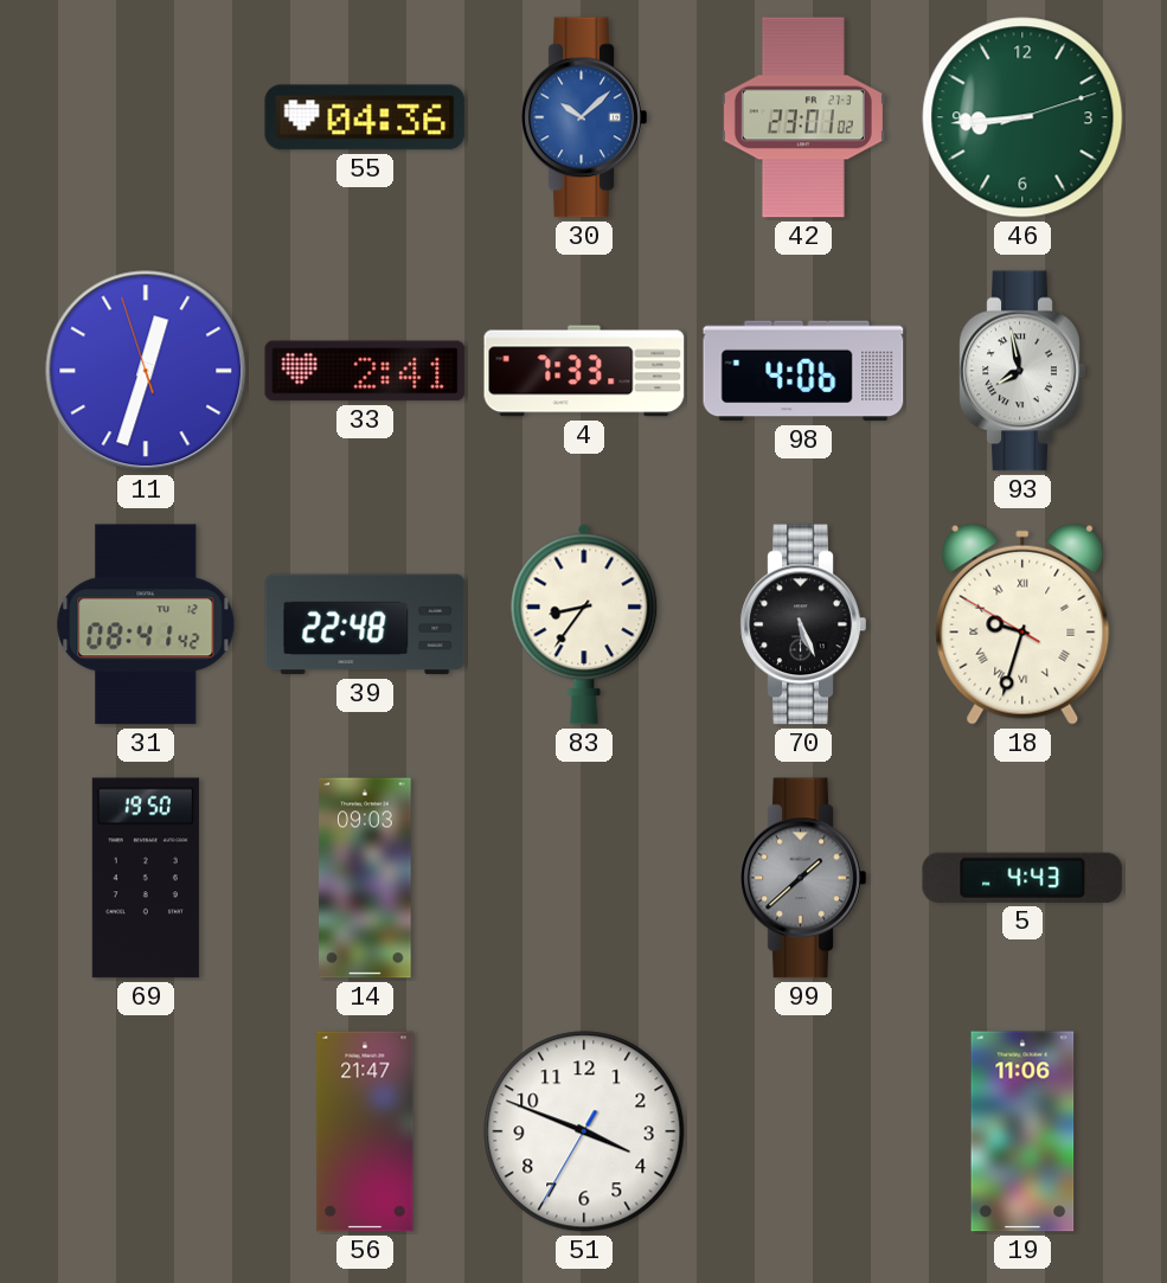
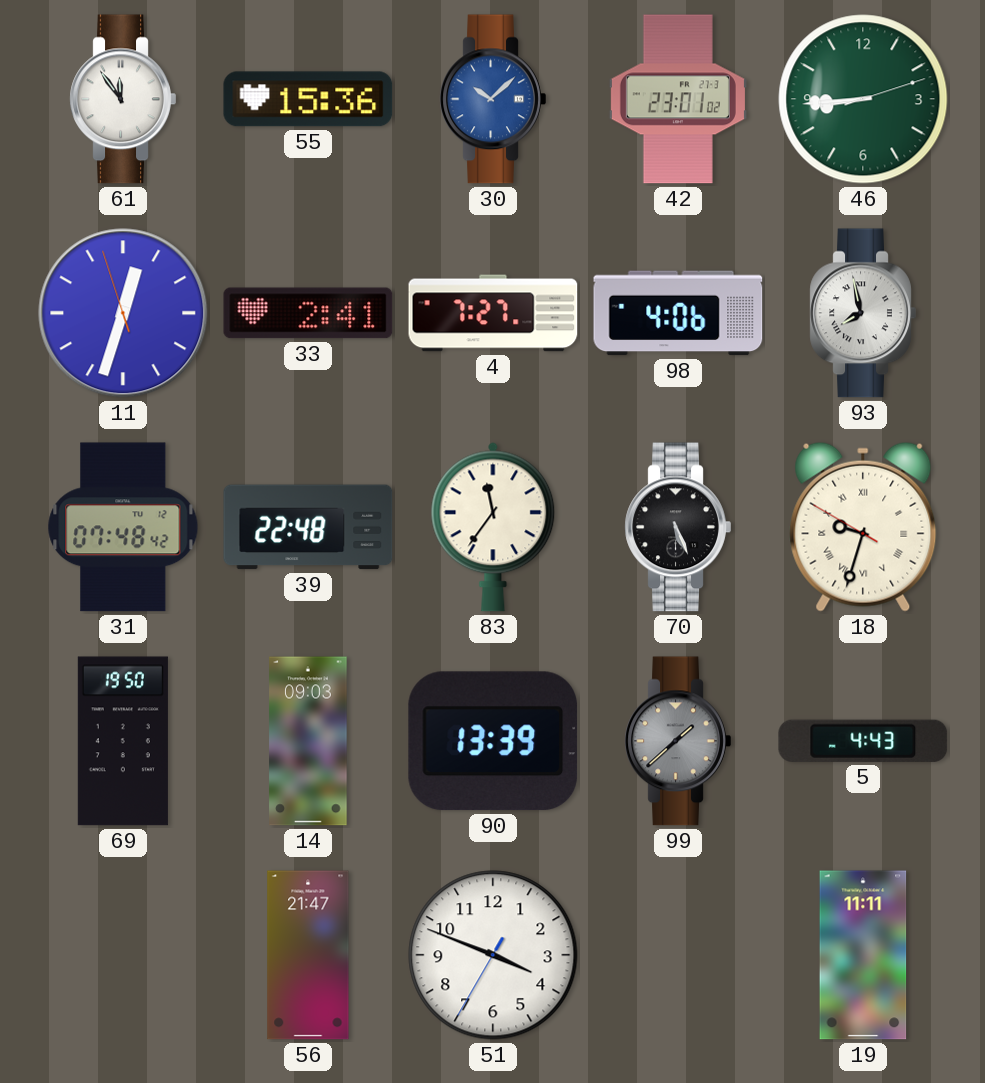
61: none -> 11:54
55: 04:36 -> 15:36
4: 7:33 -> 7:27
31: 08:41 -> 07:48
83: 8:36 -> 11:36
90: none -> 13:39
19: 11:06 -> 11:11
